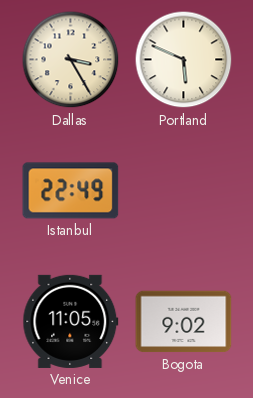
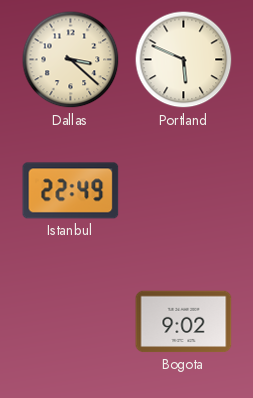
Dallas: 3:25 -> 3:22
Venice: 11:05 -> none
